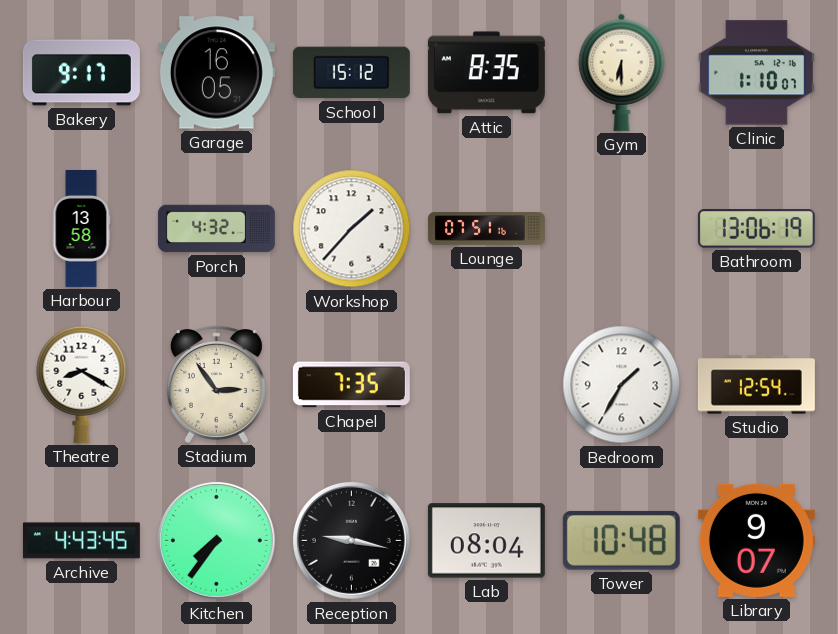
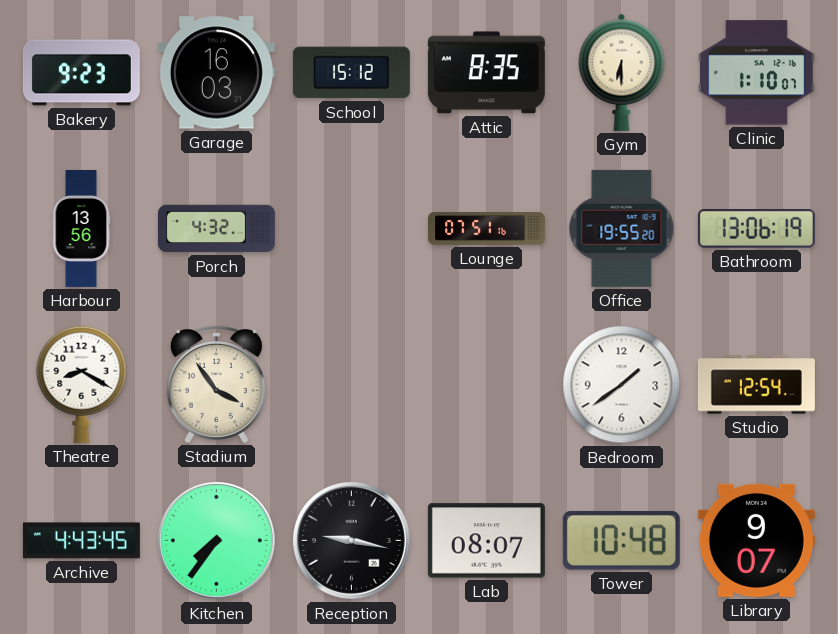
Bakery: 9:17 -> 9:23
Garage: 16:05 -> 16:03
Harbour: 13:58 -> 13:56
Workshop: 1:37 -> none
Office: none -> 19:55
Stadium: 2:54 -> 3:54
Chapel: 7:35 -> none
Bedroom: 1:35 -> 1:39
Lab: 08:04 -> 08:07
